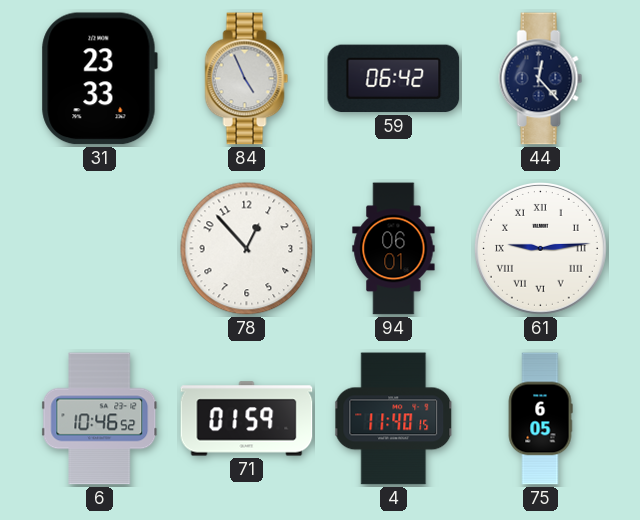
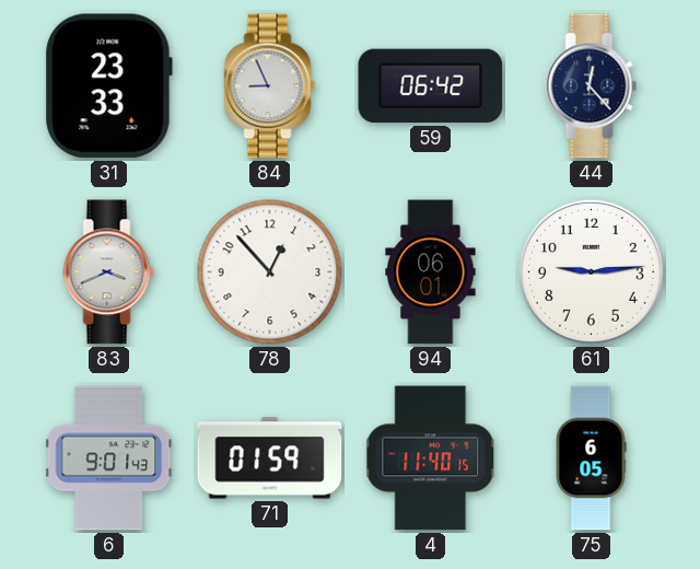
84: 4:56 -> 8:56
83: none -> 3:41
61 numerals: Roman -> Arabic
6: 10:46 -> 9:01
